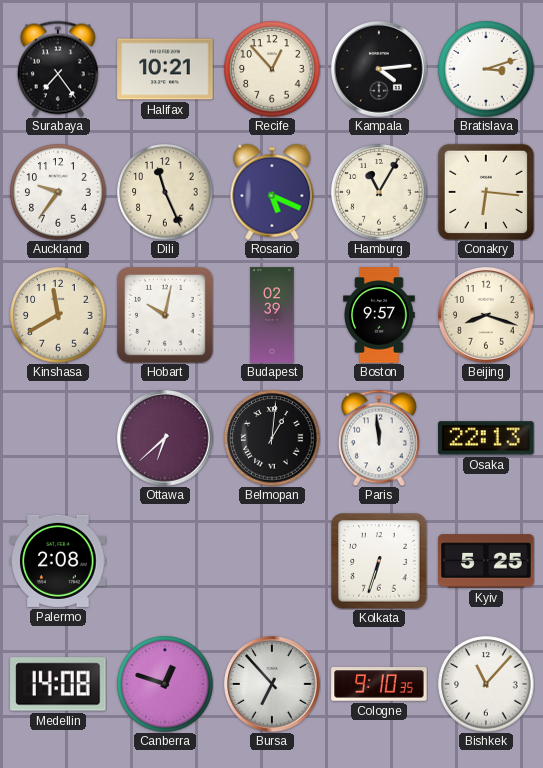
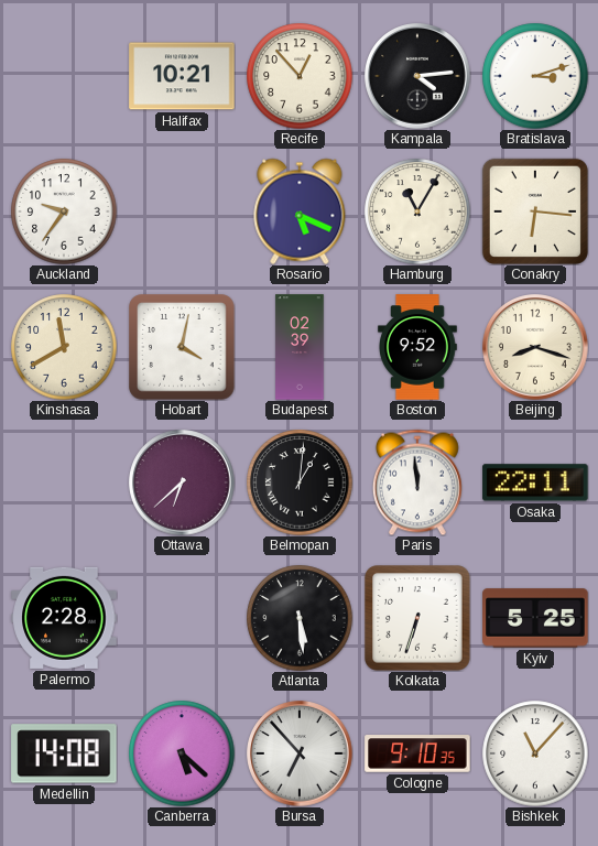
Surabaya: 7:24 -> none
Dili: 11:26 -> none
Hobart: 10:02 -> 4:02
Boston: 9:57 -> 9:52
Osaka: 22:13 -> 22:11
Palermo: 2:08 -> 2:28
Atlanta: none -> 5:29
Canberra: 12:48 -> 5:22
